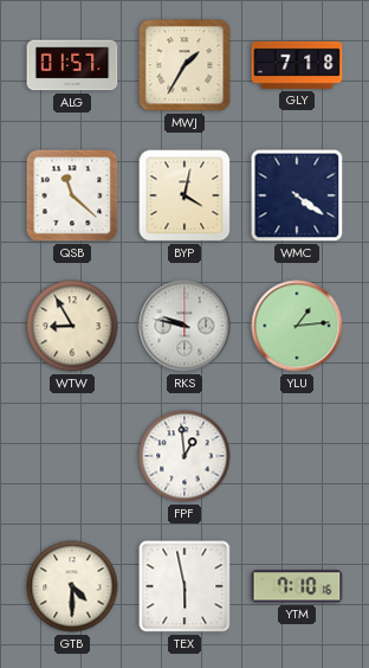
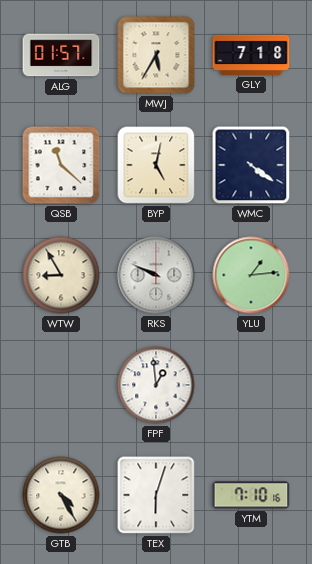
MWJ: 1:35 -> 5:35
BYP: 4:02 -> 5:02
RKS: 9:47 -> 9:49
GTB: 4:30 -> 4:25
TEX: 5:58 -> 6:03
